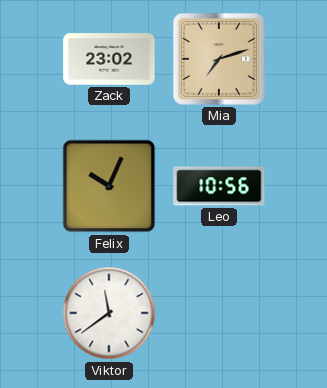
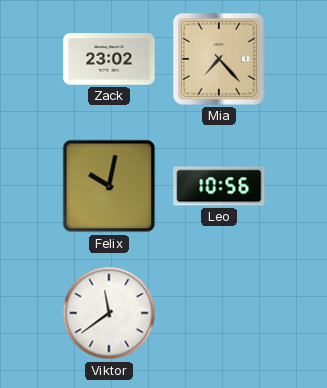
Mia: 7:12 -> 7:23
Felix: 10:04 -> 10:02
